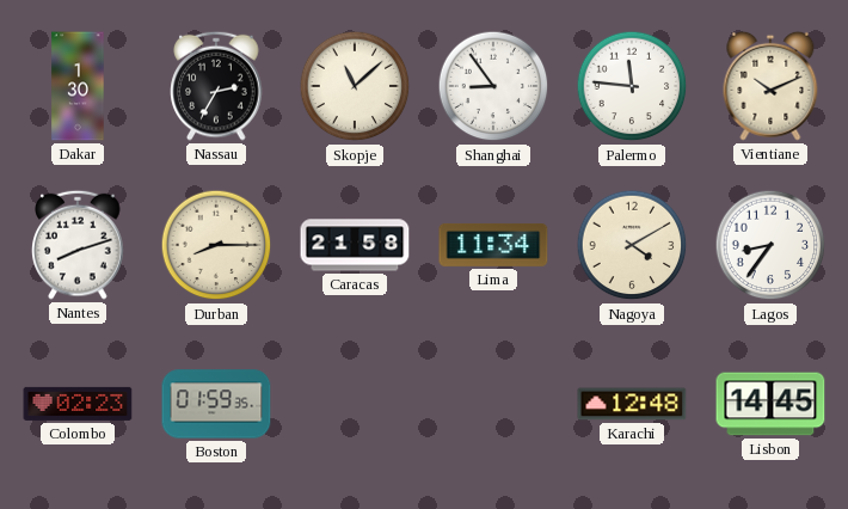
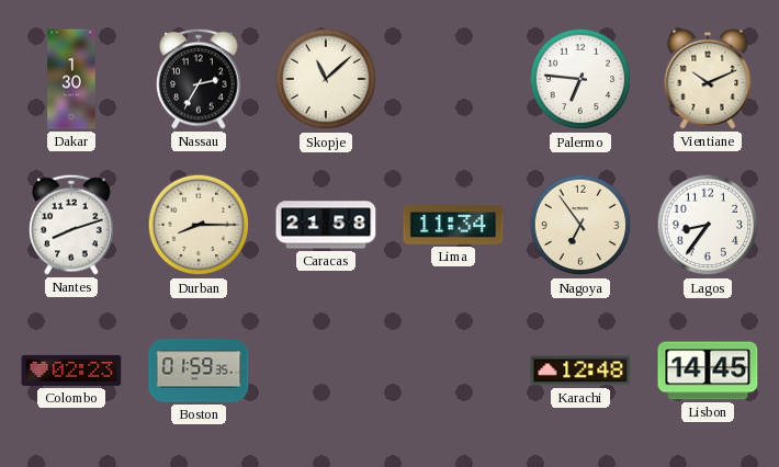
Shanghai: 8:54 -> none
Palermo: 11:46 -> 6:46
Nagoya: 4:10 -> 6:54
